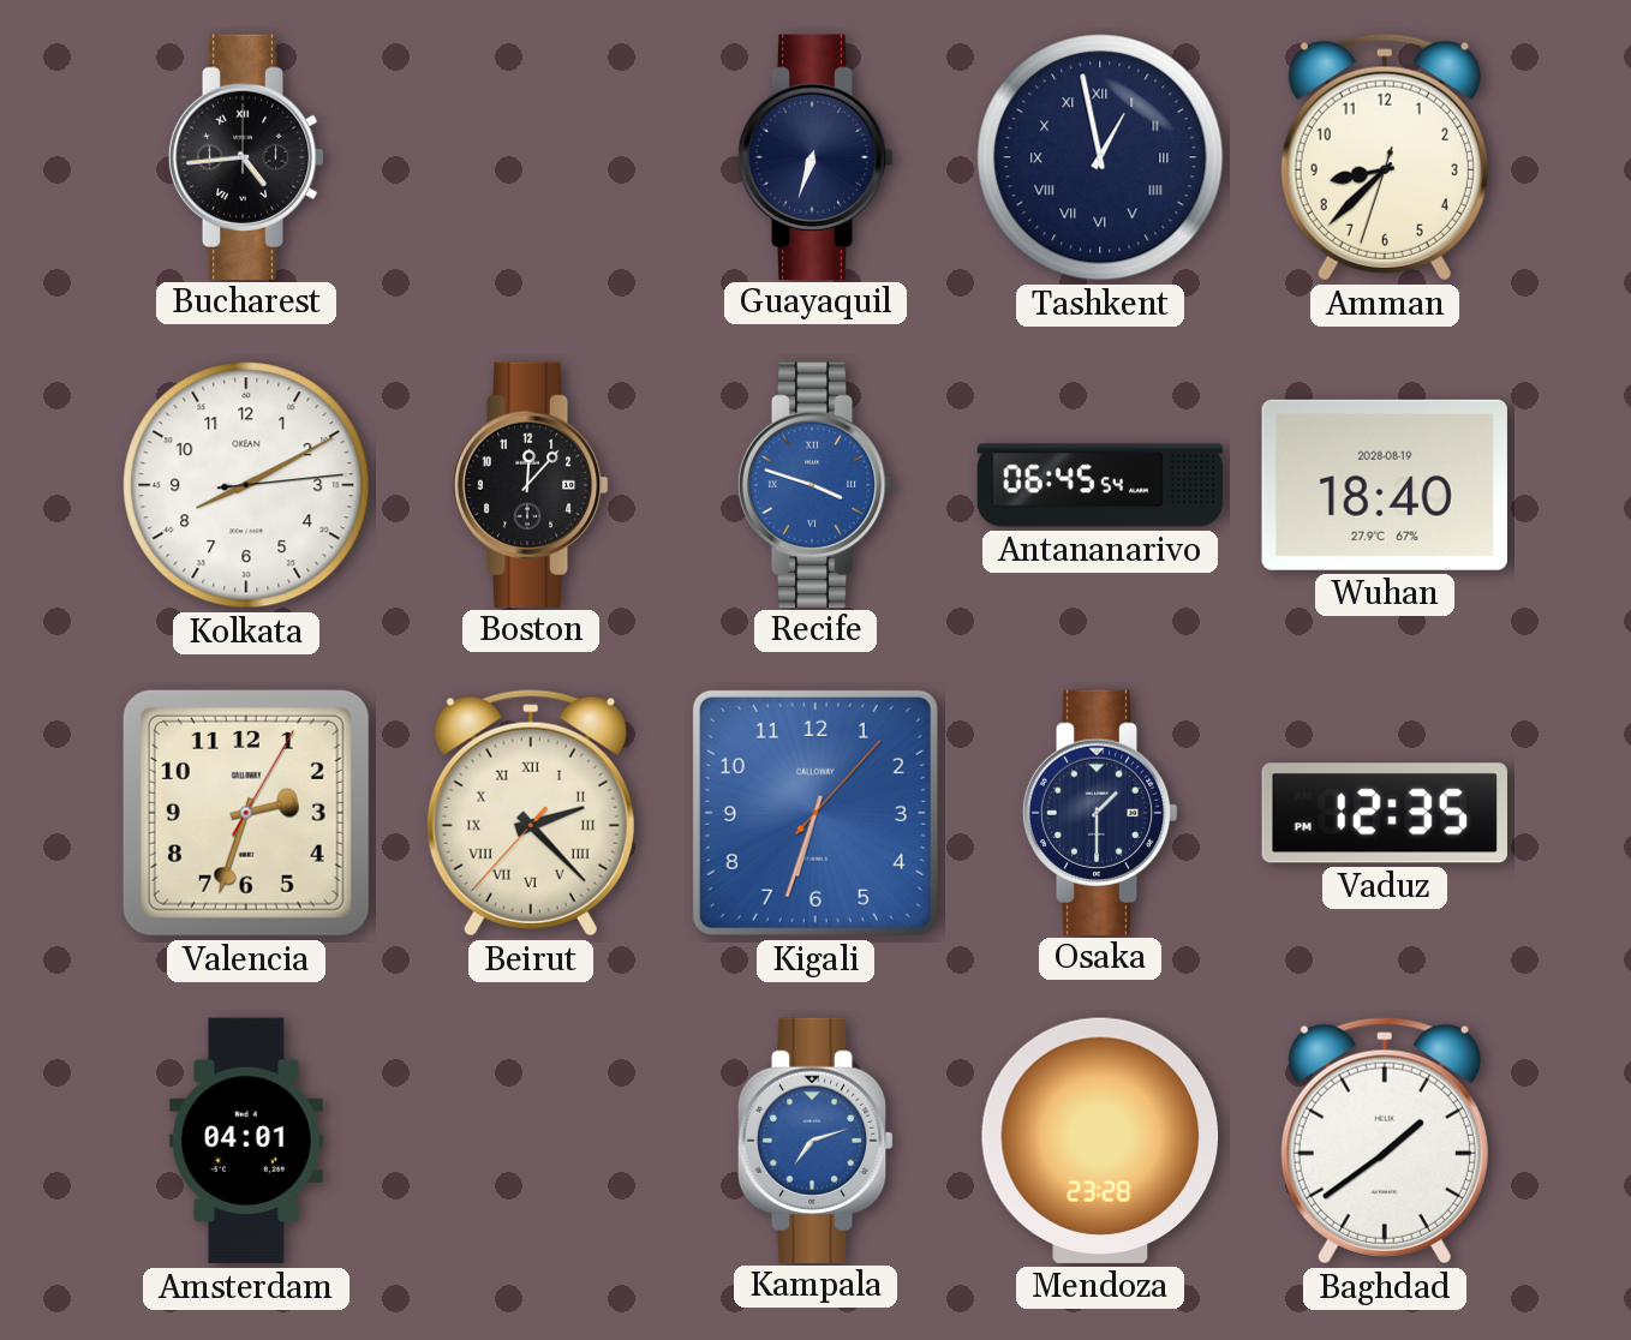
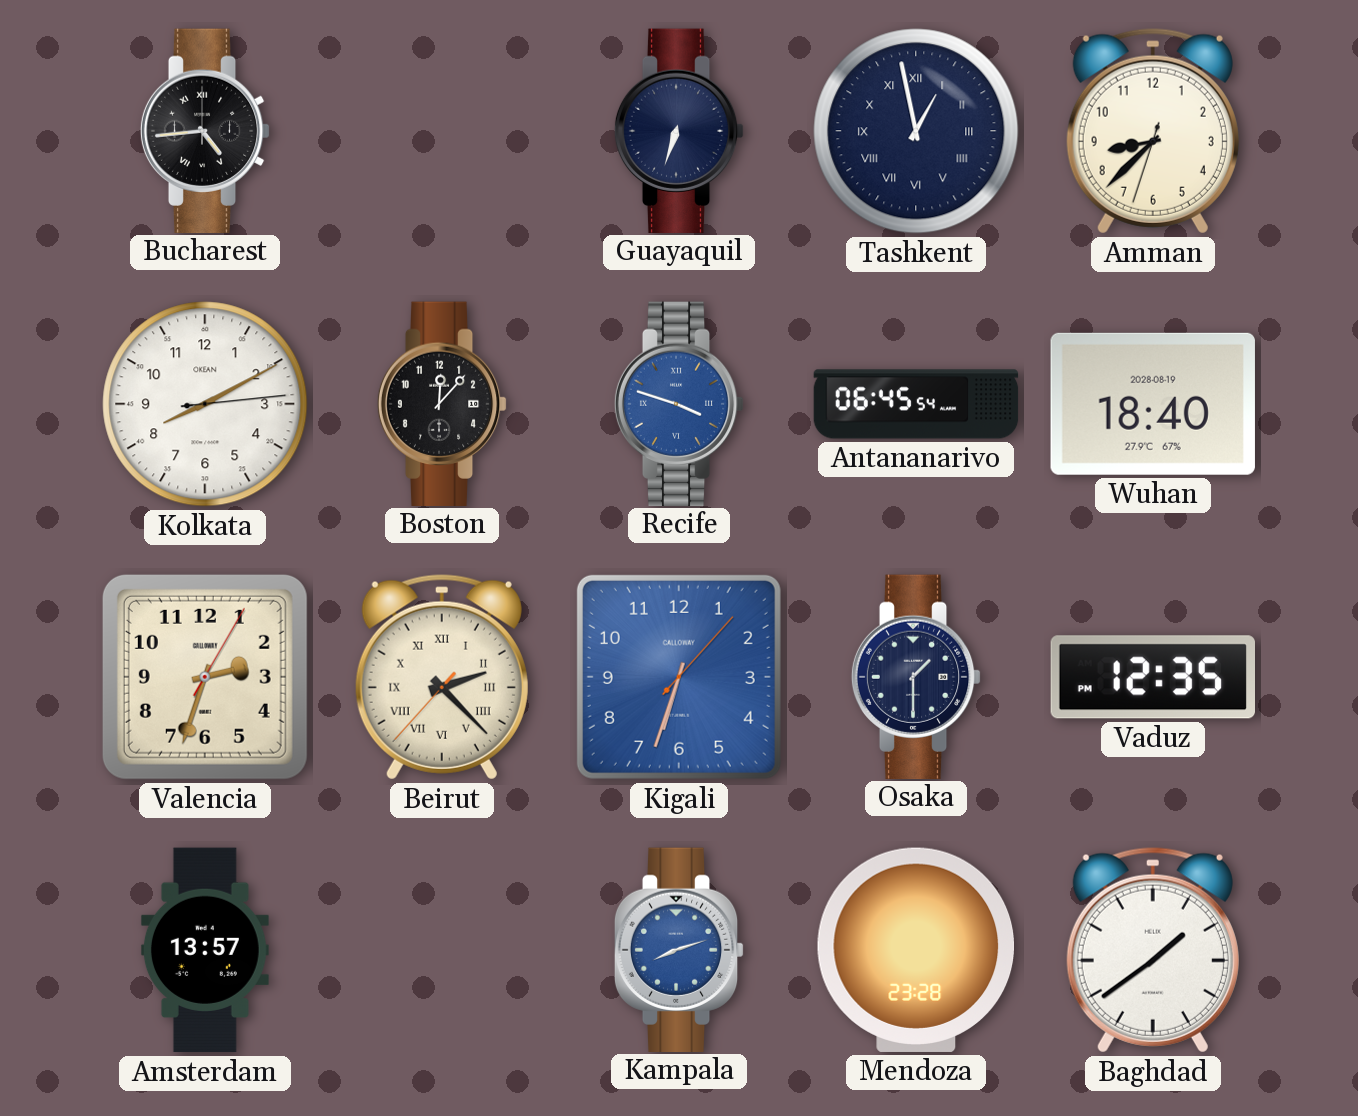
Amsterdam: 04:01 -> 13:57
Kampala: 7:12 -> 8:12
